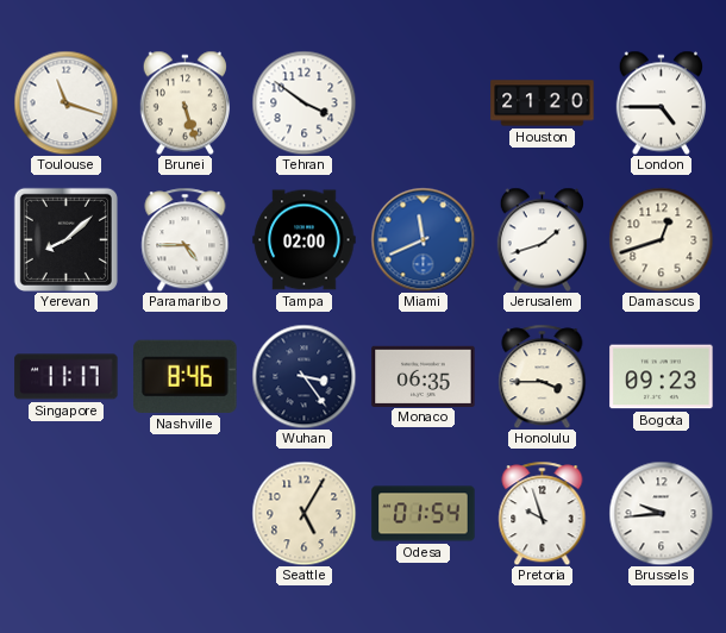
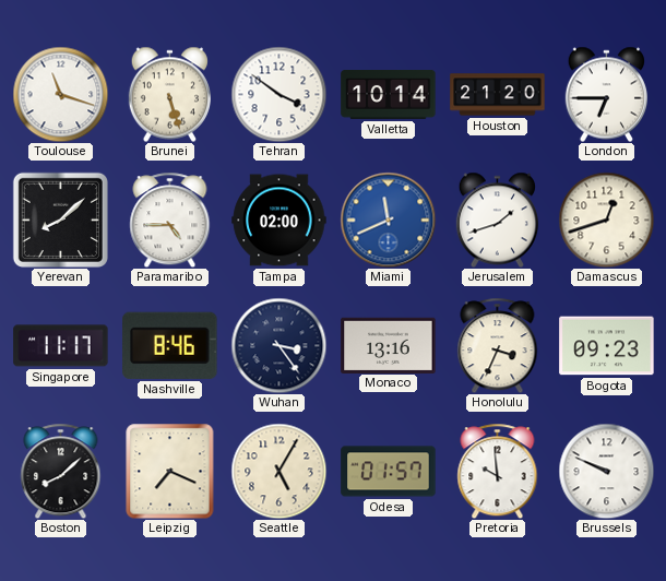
Valletta: none -> 10:14
London: 4:45 -> 6:45
Monaco: 06:35 -> 13:16
Honolulu: 3:45 -> 3:34
Boston: none -> 8:08
Leipzig: none -> 7:19
Odesa: 01:54 -> 01:57
Pretoria: 9:57 -> 9:59
Brussels: 9:44 -> 9:49
